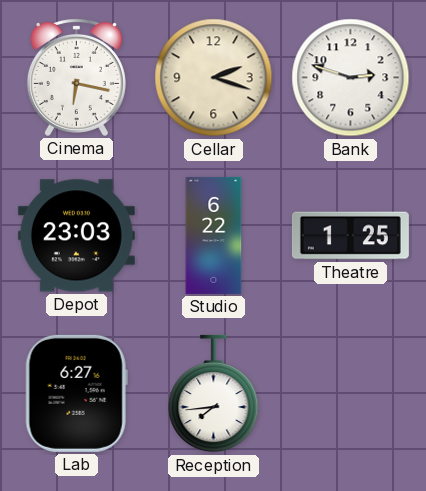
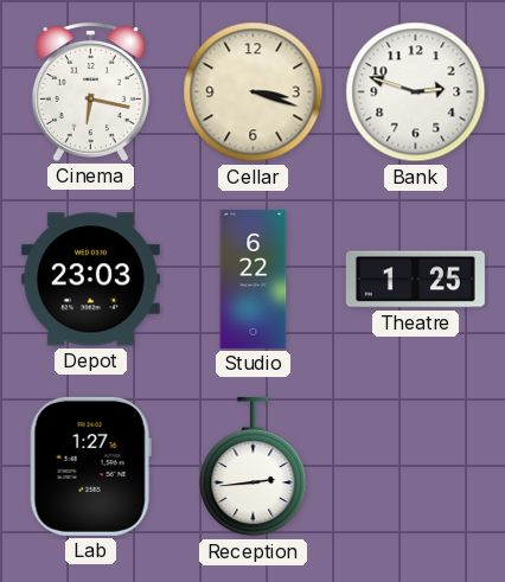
Cellar: 2:18 -> 3:18
Lab: 6:27 -> 1:27
Reception: 7:44 -> 2:44
